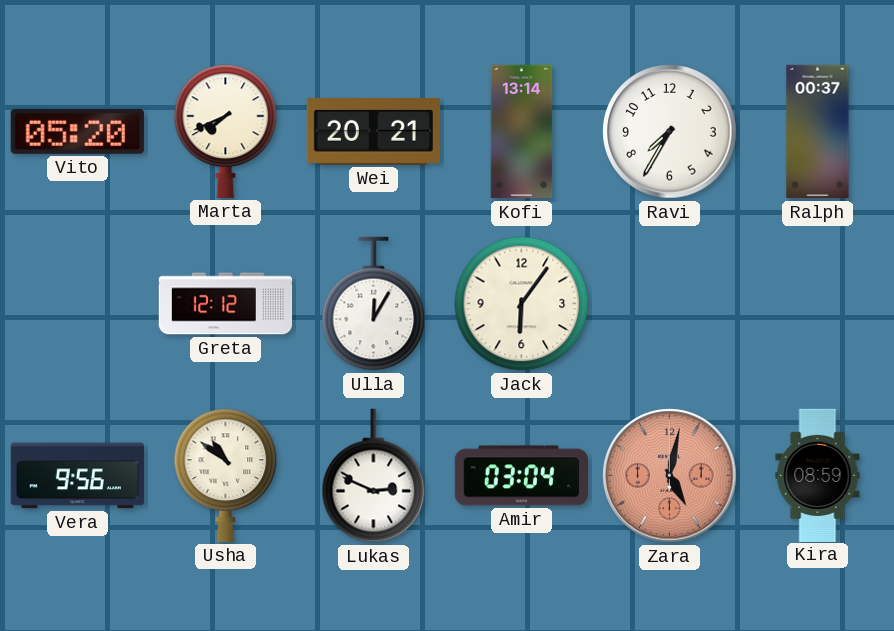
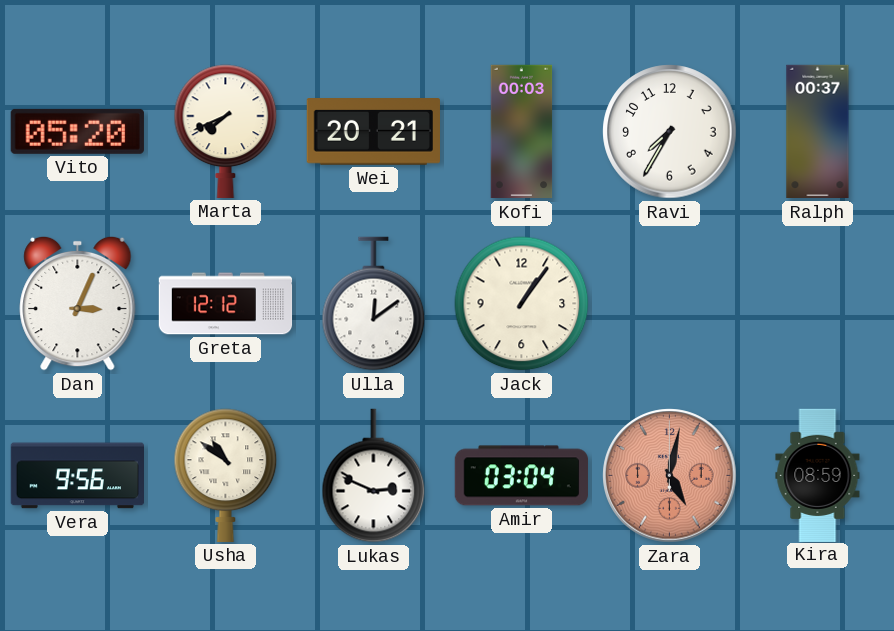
Kofi: 13:14 -> 00:03
Dan: none -> 3:04
Ulla: 12:05 -> 12:09
Jack: 6:06 -> 1:06
